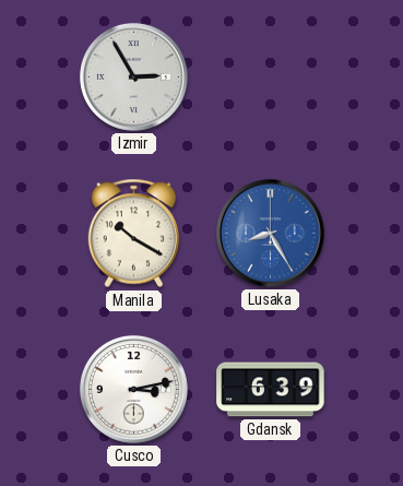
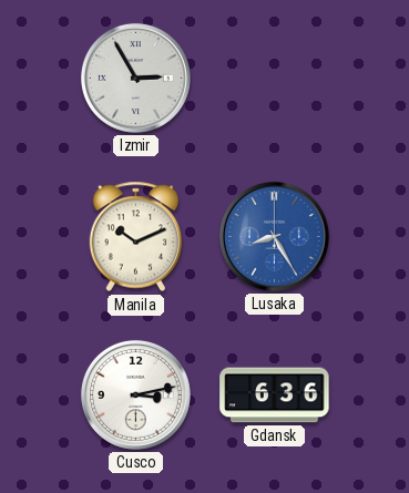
Manila: 10:20 -> 10:11
Gdansk: 6:39 -> 6:36
